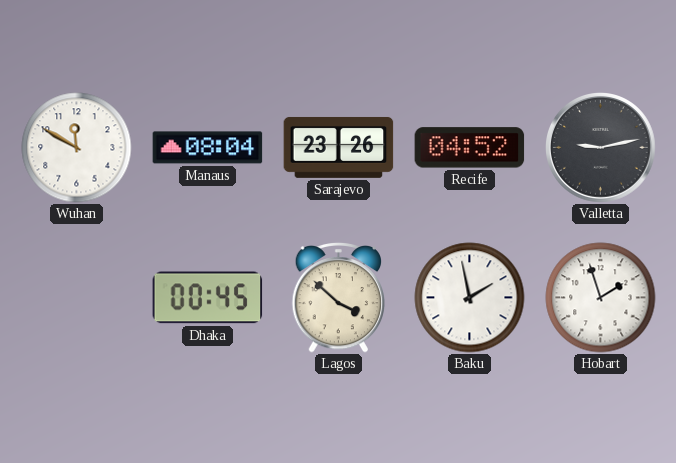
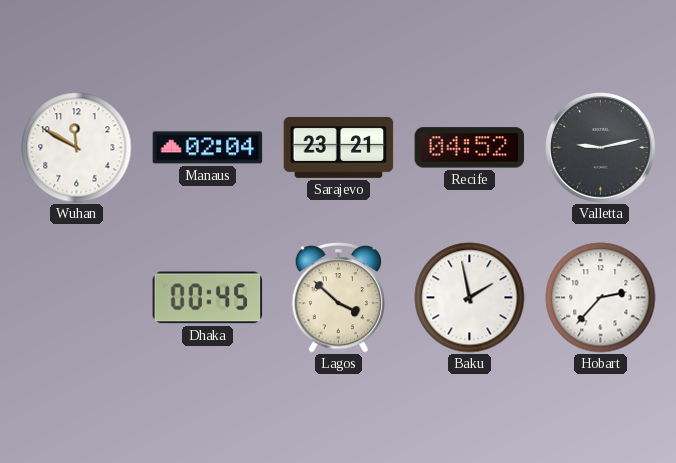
Manaus: 08:04 -> 02:04
Sarajevo: 23:26 -> 23:21
Hobart: 1:57 -> 2:37
